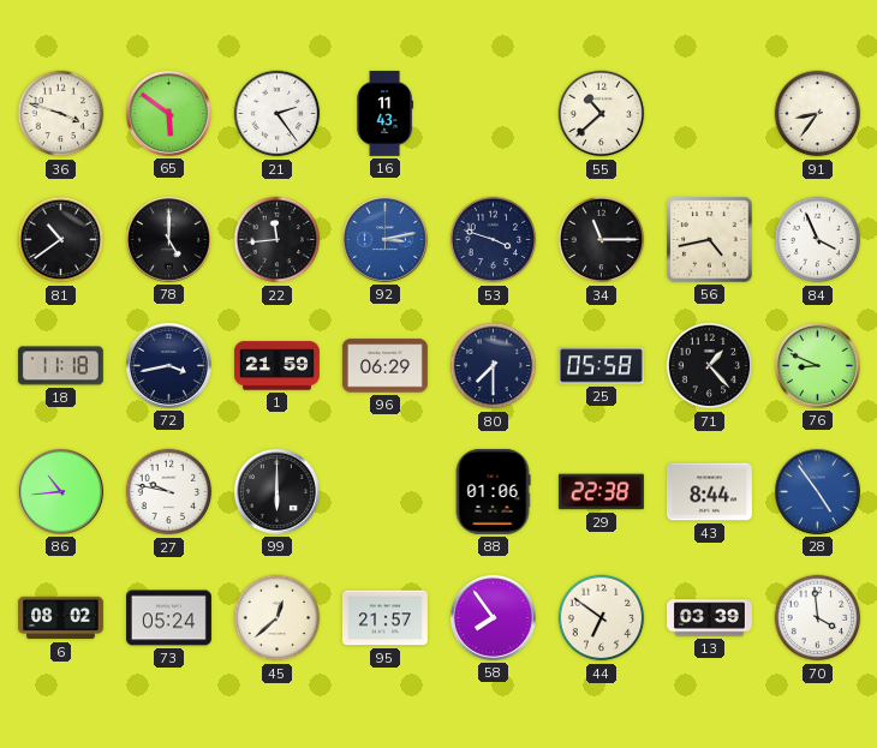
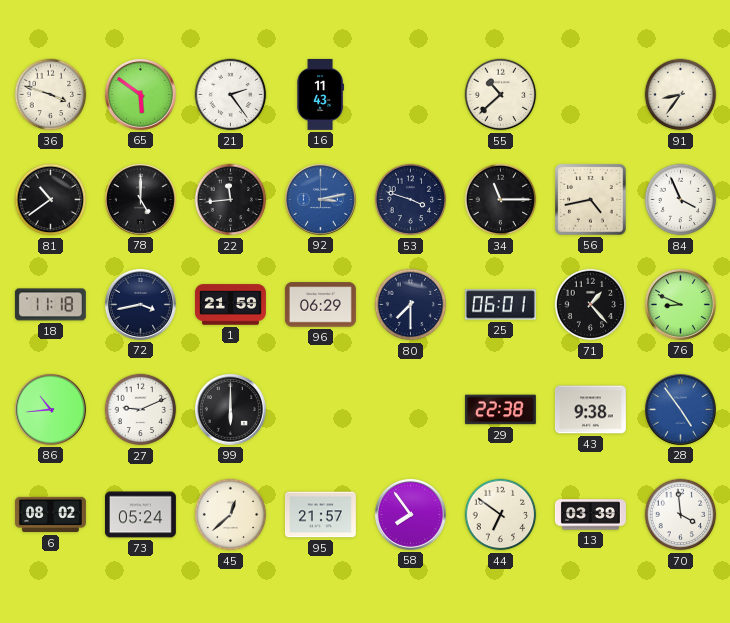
25: 05:58 -> 06:01
27: 9:47 -> 9:11
88: 01:06 -> none
43: 8:44 -> 9:38
